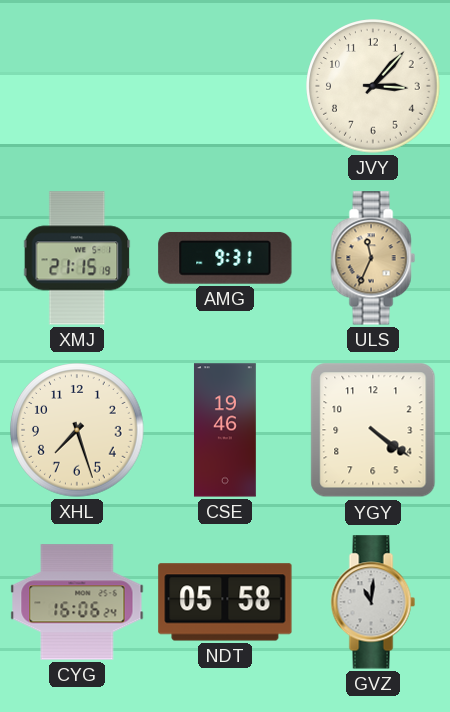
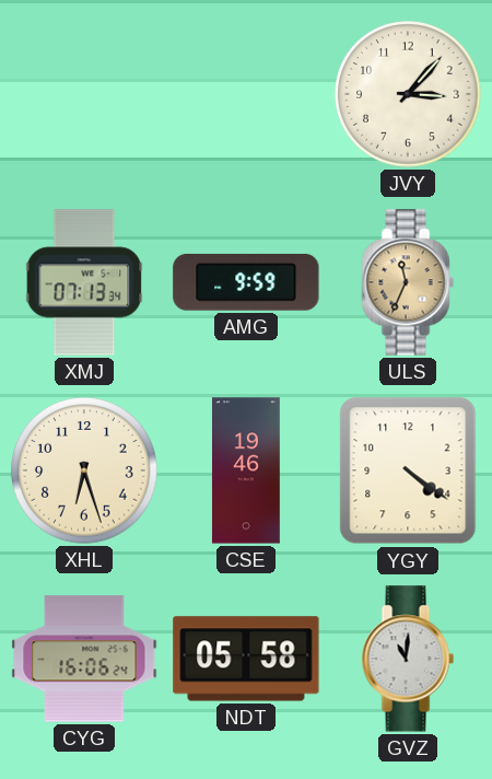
XMJ: 21:15 -> 07:13
AMG: 9:31 -> 9:59
XHL: 7:27 -> 6:27
